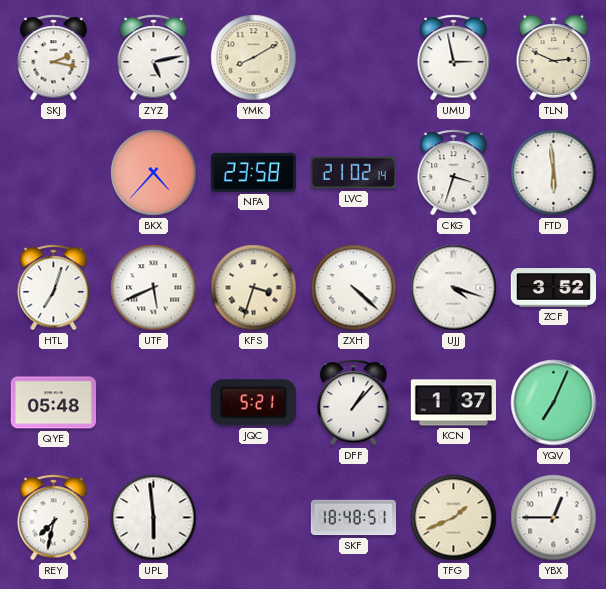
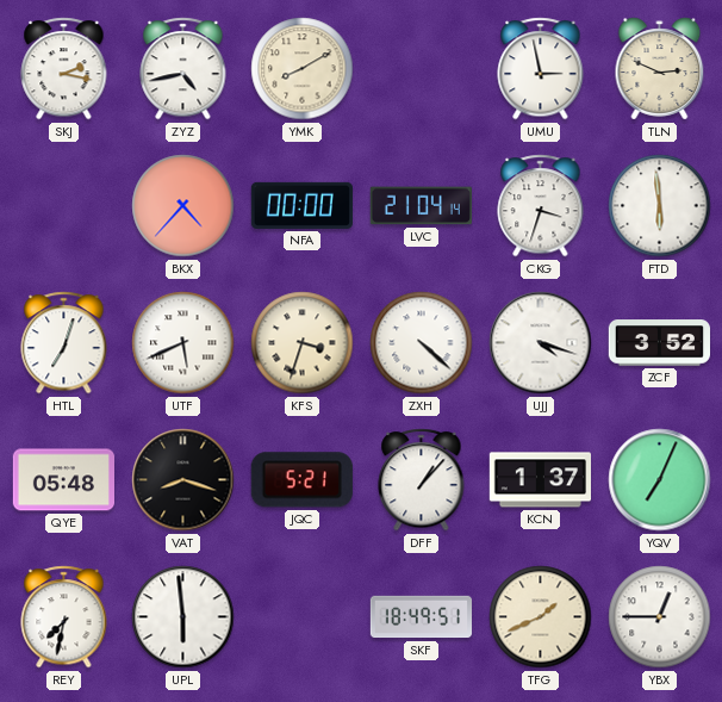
ZYZ: 5:13 -> 4:43
NFA: 23:58 -> 00:00
LVC: 21:02 -> 21:04
VAT: none -> 8:18
SKF: 18:48 -> 18:49
